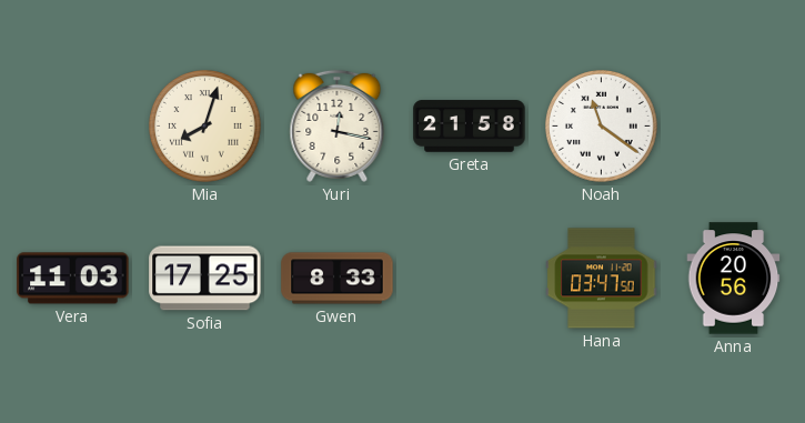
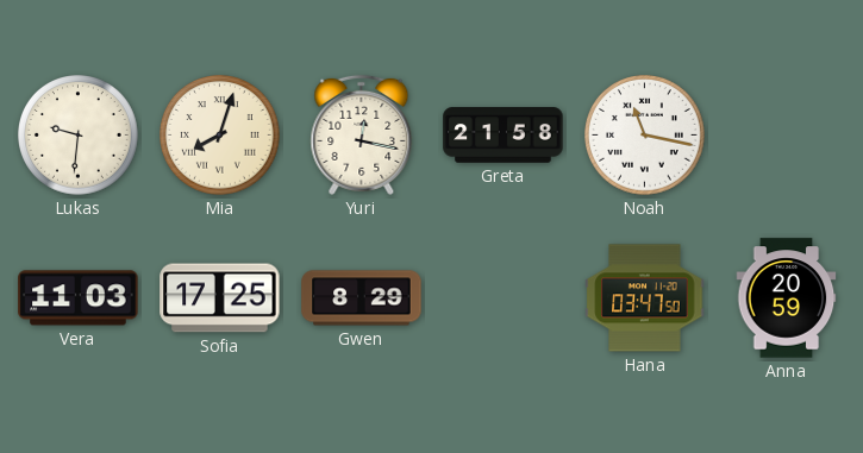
Lukas: none -> 9:31
Noah: 11:21 -> 11:17
Gwen: 8:33 -> 8:29
Anna: 20:56 -> 20:59
